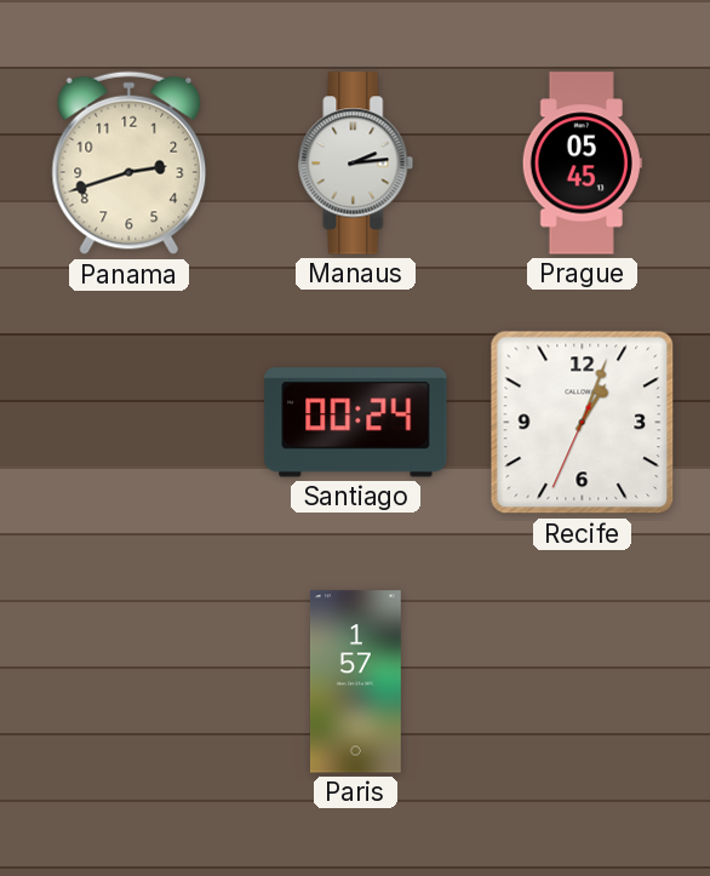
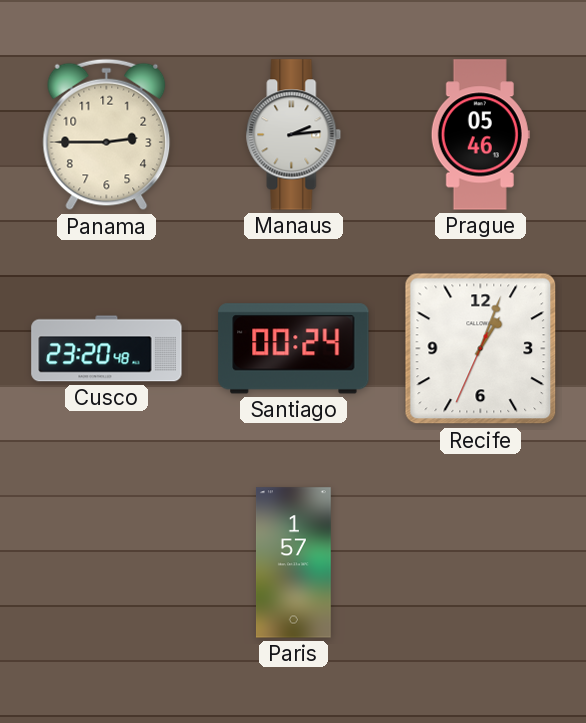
Panama: 2:42 -> 2:45
Prague: 05:45 -> 05:46
Cusco: none -> 23:20
